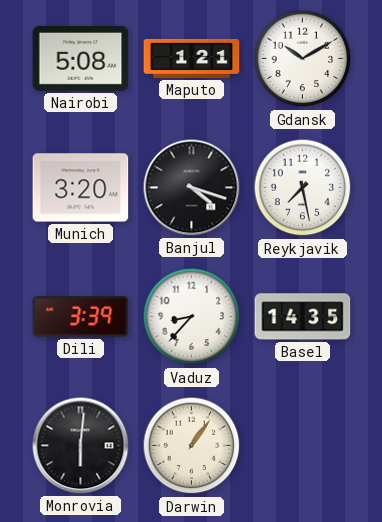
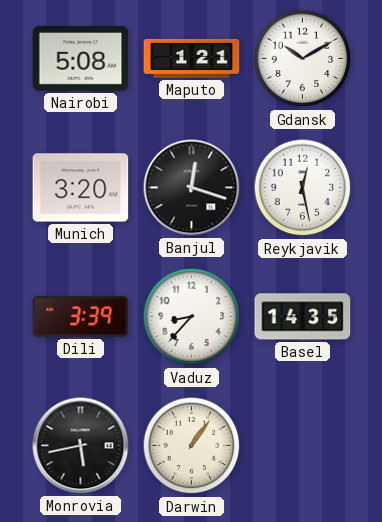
Banjul: 4:18 -> 12:18
Reykjavik: 7:28 -> 12:28
Monrovia: 6:01 -> 5:43
